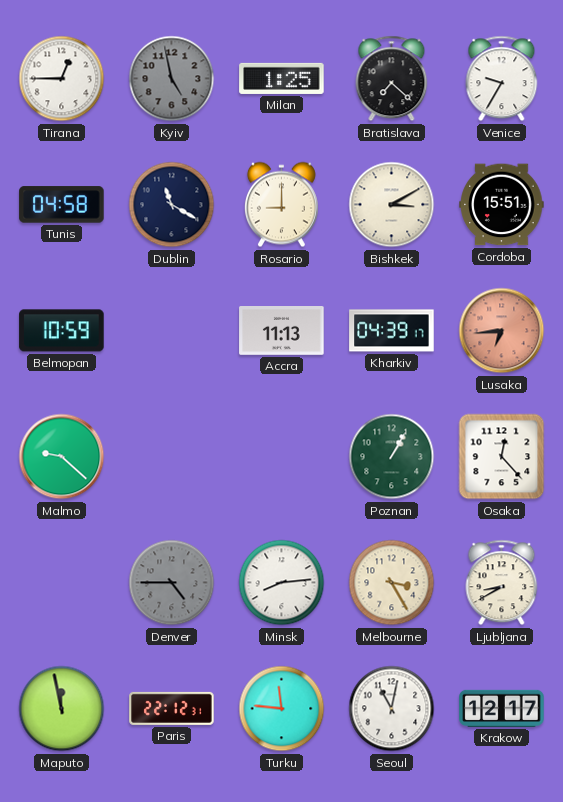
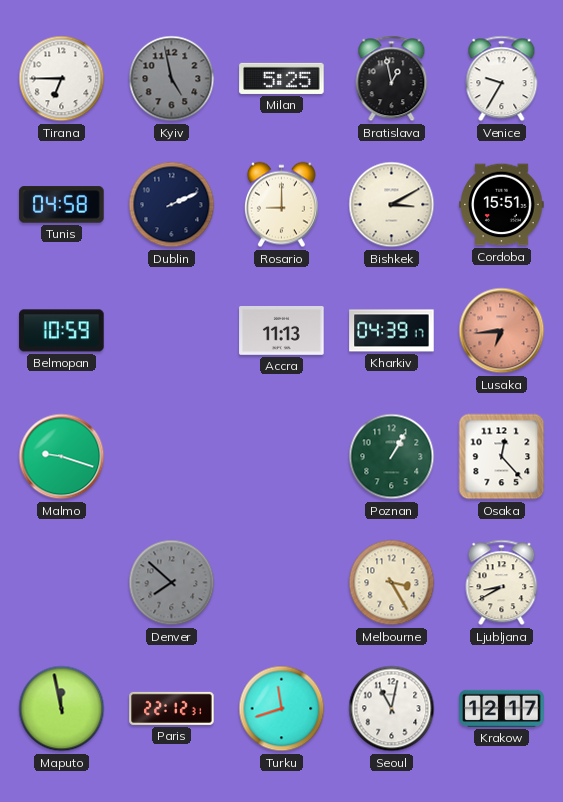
Tirana: 12:45 -> 6:45
Milan: 1:25 -> 5:25
Bratislava: 7:22 -> 12:58
Dublin: 11:20 -> 2:11
Malmo: 9:22 -> 9:18
Denver: 4:45 -> 7:52
Minsk: 8:14 -> none
Turku: 11:46 -> 11:42
